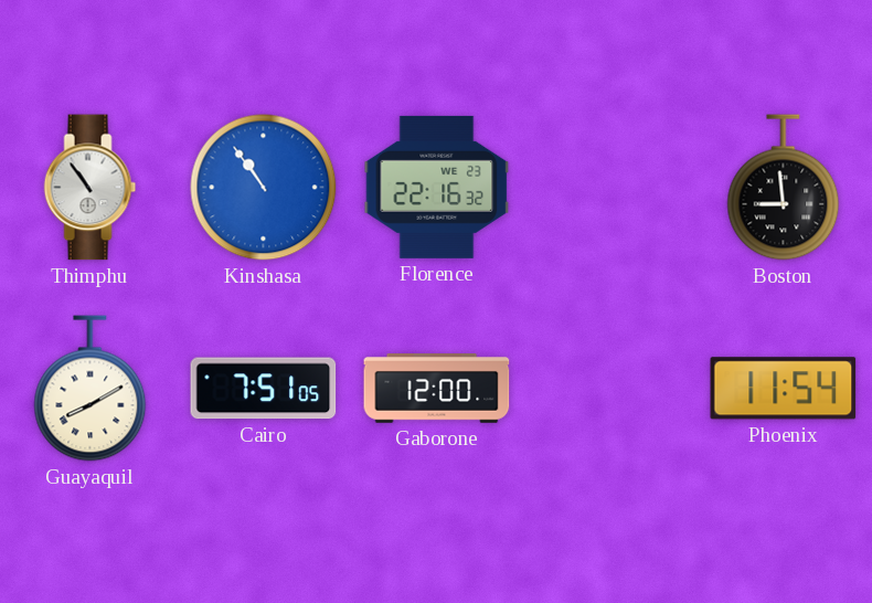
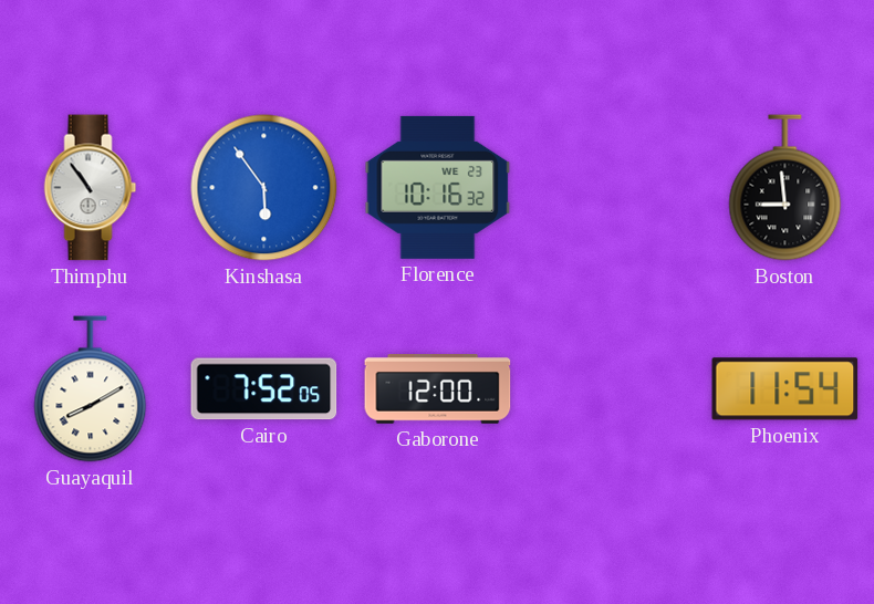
Kinshasa: 10:54 -> 5:54
Florence: 22:16 -> 10:16
Cairo: 7:51 -> 7:52
